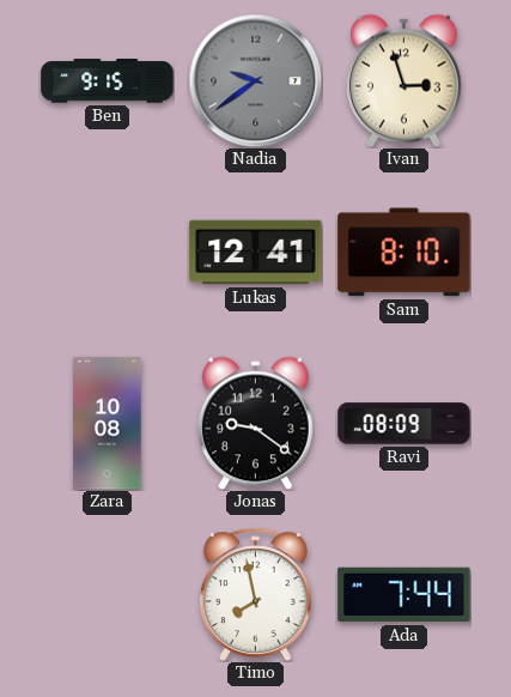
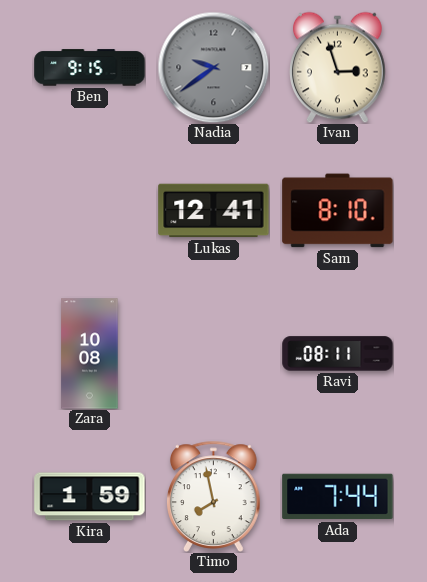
Jonas: 9:21 -> none
Ravi: 08:09 -> 08:11
Kira: none -> 1:59
